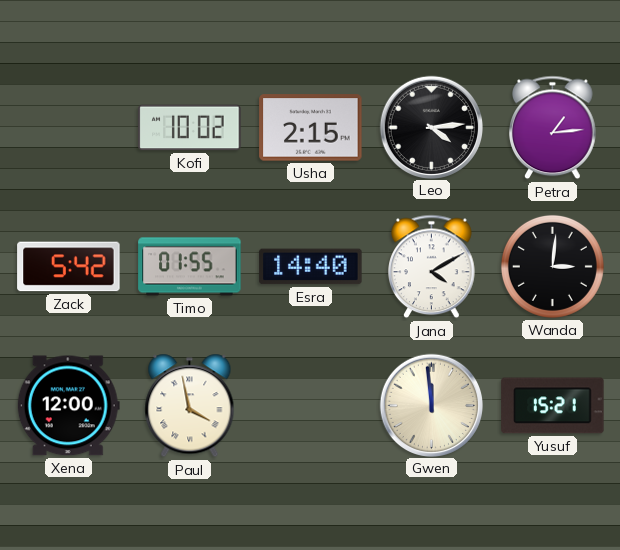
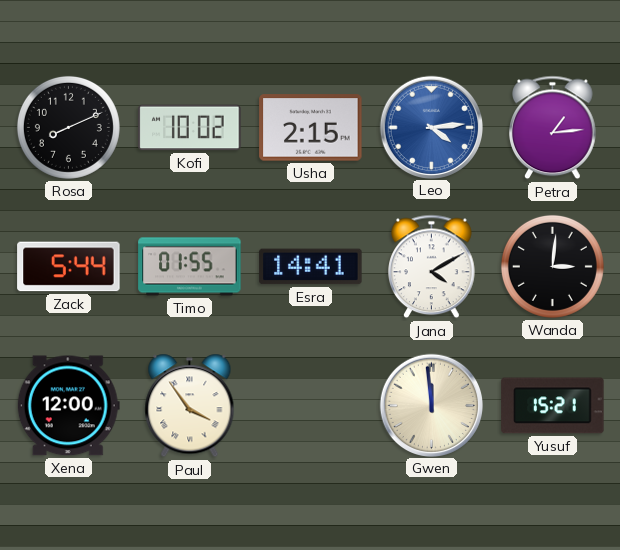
Rosa: none -> 8:11
Leo dial: black -> blue
Zack: 5:42 -> 5:44
Esra: 14:40 -> 14:41
Paul: 3:58 -> 3:54
